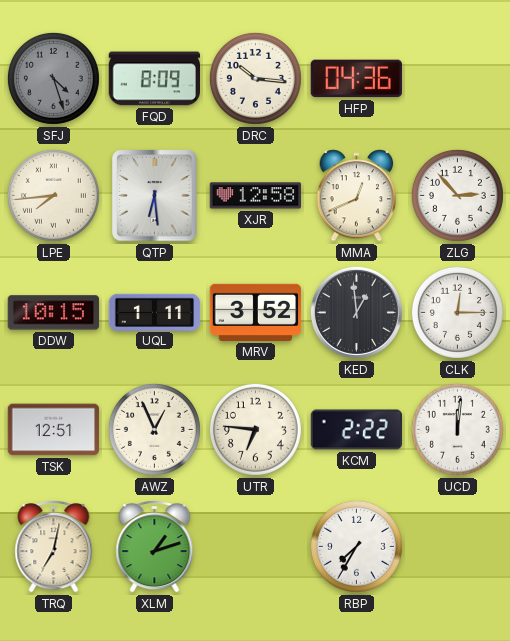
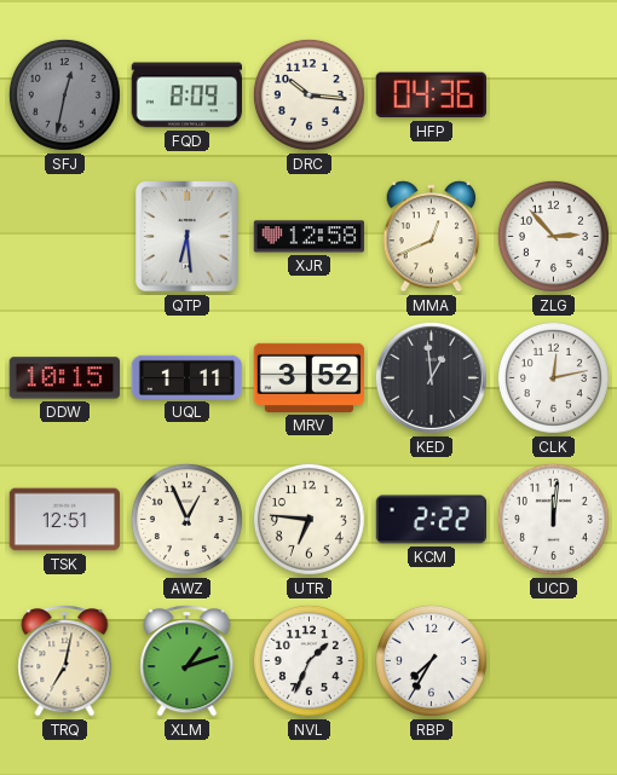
SFJ: 4:27 -> 12:32
LPE: 7:44 -> none
CLK: 12:15 -> 12:13
NVL: none -> 1:34
